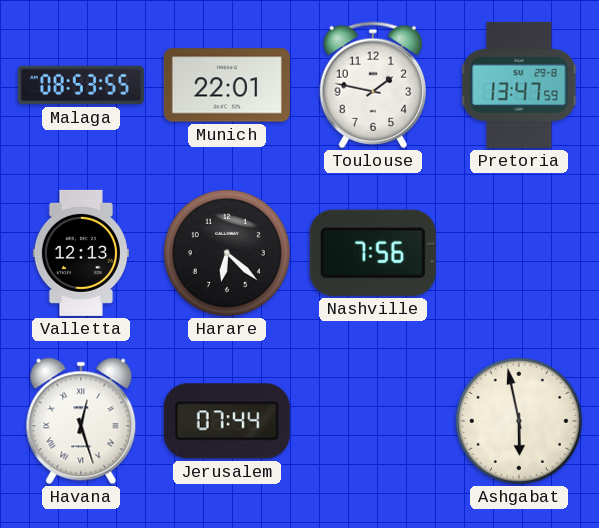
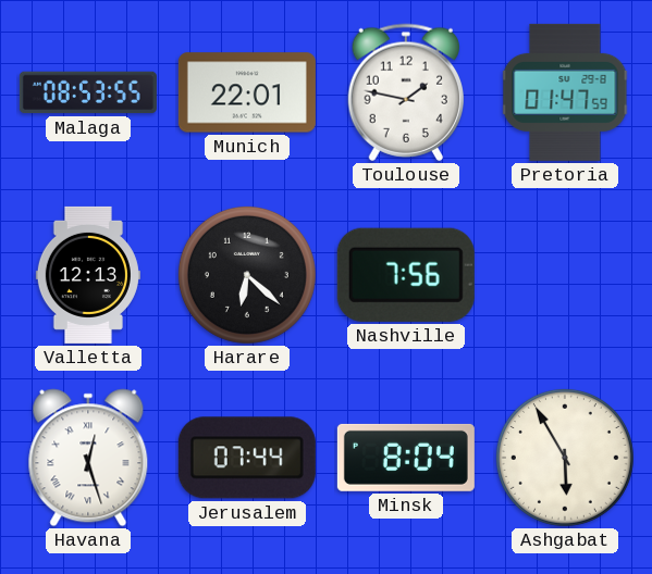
Pretoria: 13:47 -> 01:47
Minsk: none -> 8:04
Ashgabat: 5:58 -> 5:55
